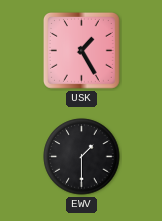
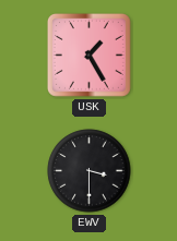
EWV: 1:30 -> 3:30
